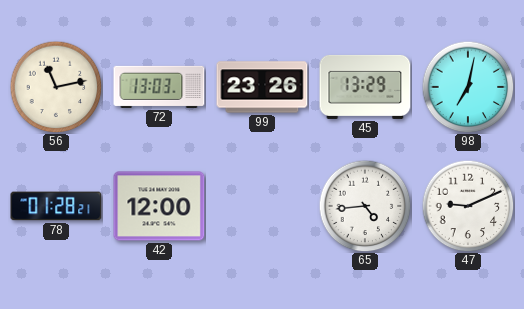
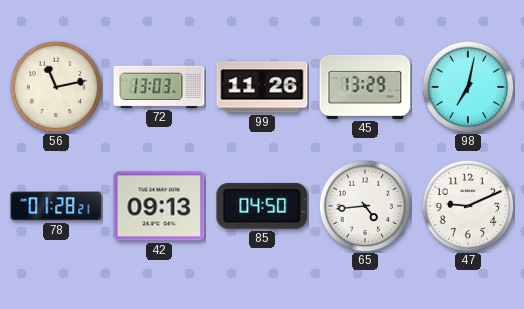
99: 23:26 -> 11:26
42: 12:00 -> 09:13
85: none -> 04:50
